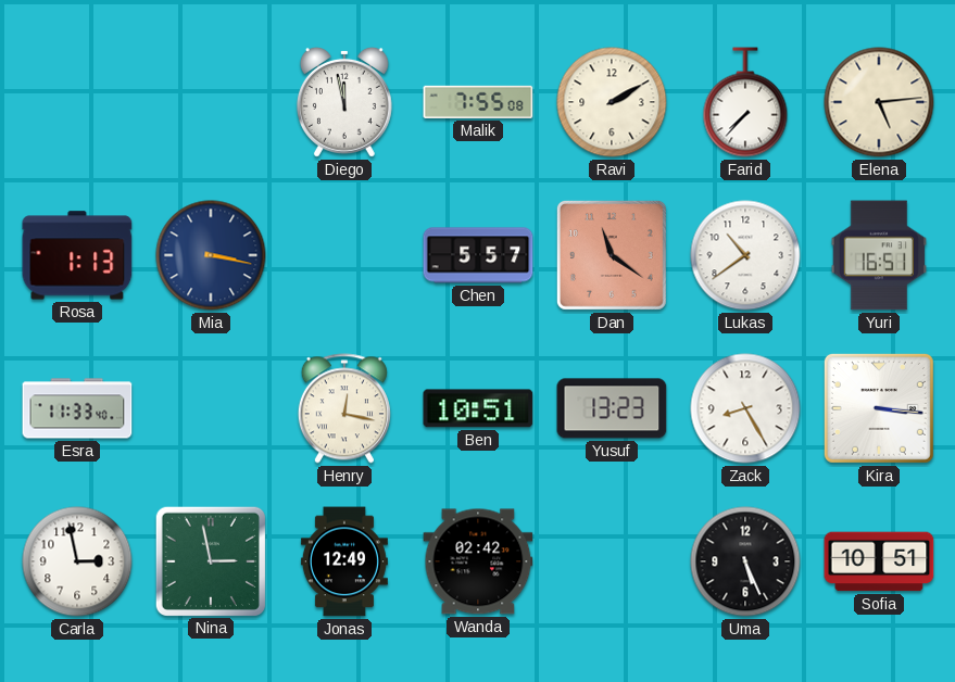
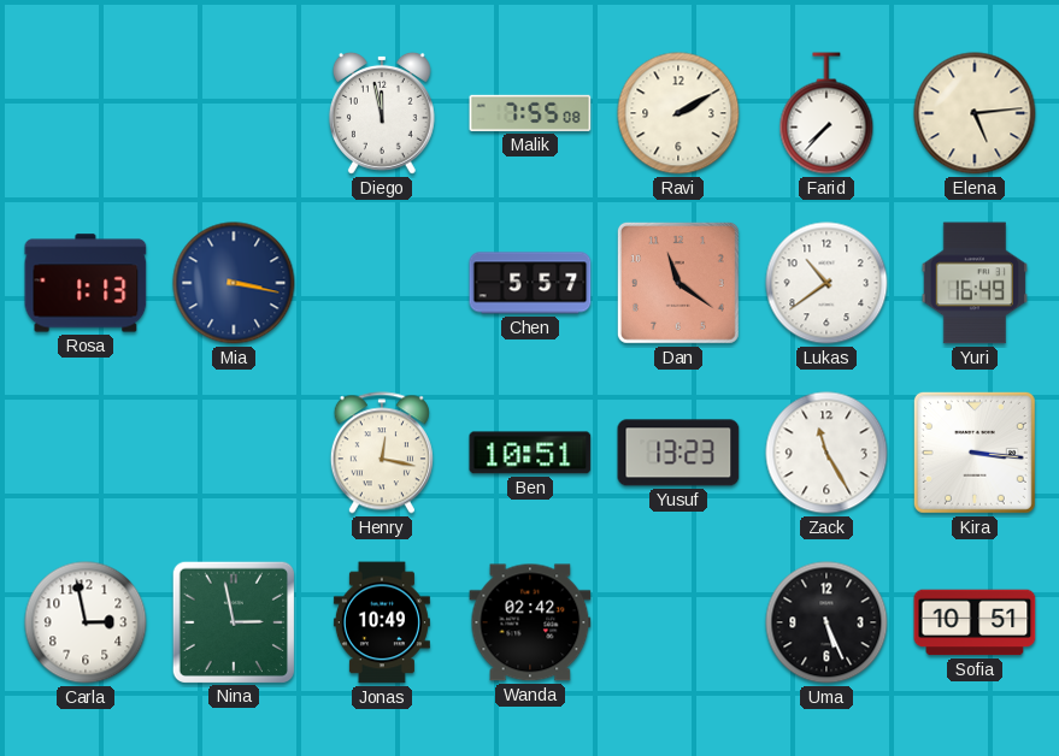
Yuri: 16:51 -> 16:49
Esra: 11:33 -> none
Zack: 8:25 -> 11:25
Jonas: 12:49 -> 10:49
